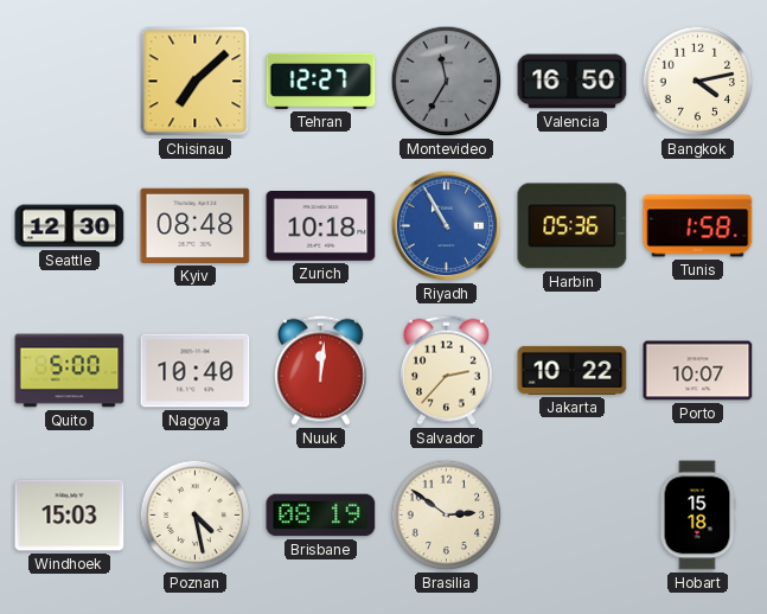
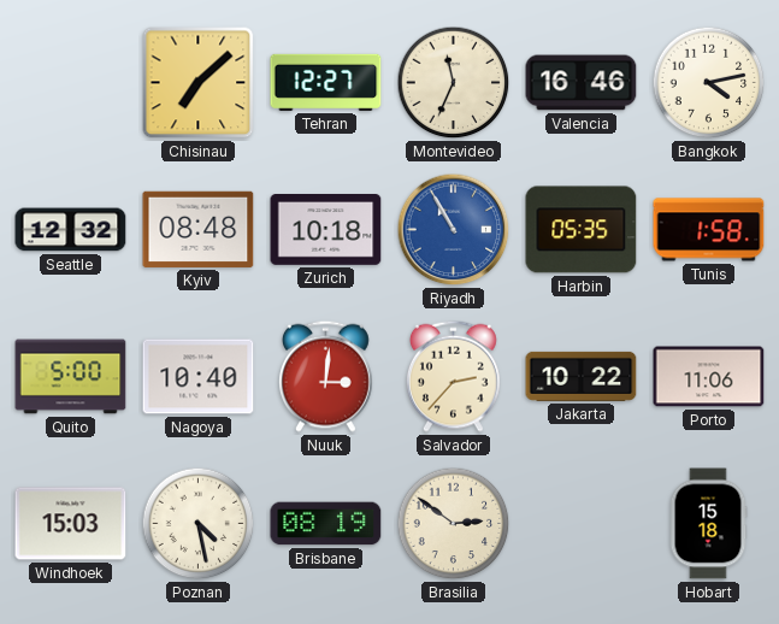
Montevideo: 11:35 -> 11:34
Montevideo dial: grey -> cream
Valencia: 16:50 -> 16:46
Seattle: 12:30 -> 12:32
Harbin: 05:36 -> 05:35
Nuuk: 12:01 -> 3:01
Porto: 10:07 -> 11:06
